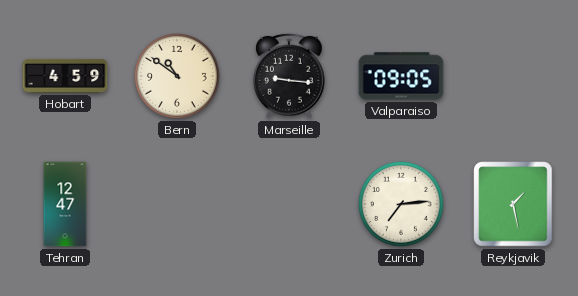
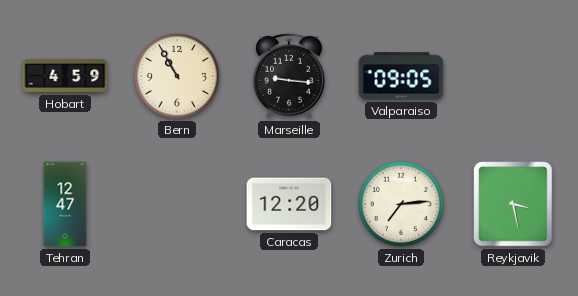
Bern: 10:51 -> 10:55
Caracas: none -> 12:20
Reykjavik: 1:28 -> 3:28
